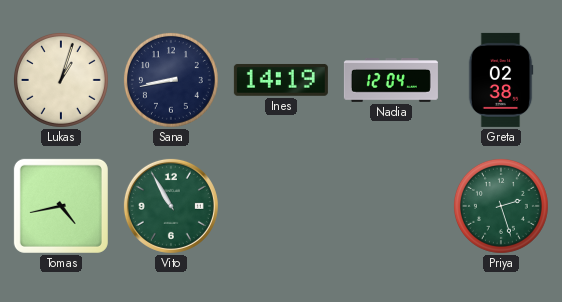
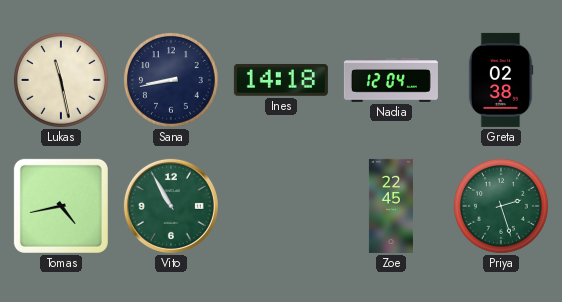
Lukas: 1:03 -> 11:28
Ines: 14:19 -> 14:18
Zoe: none -> 22:45
